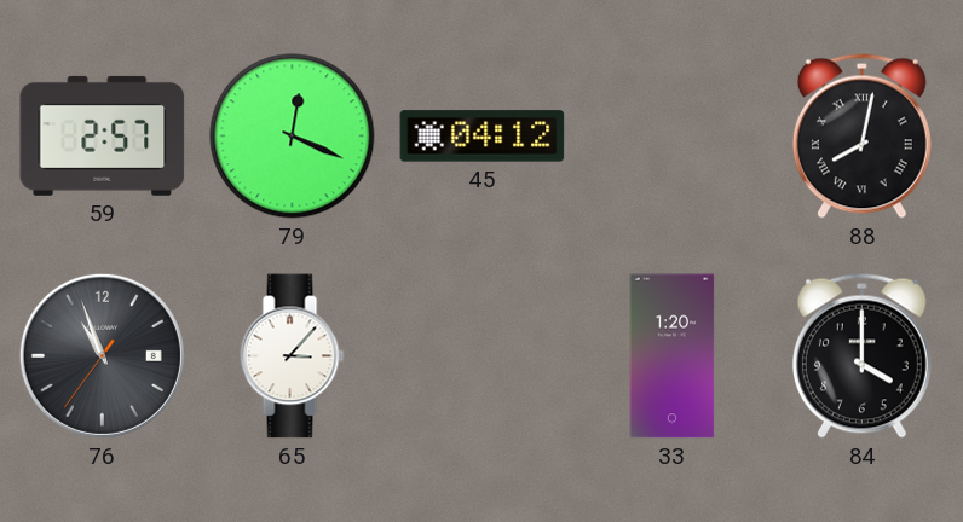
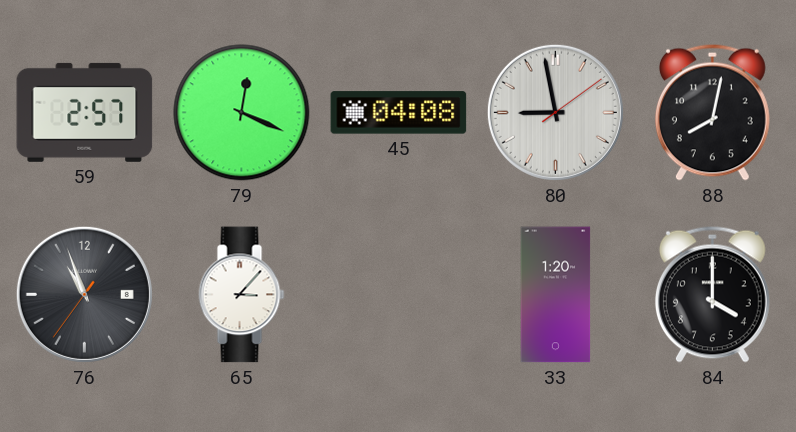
45: 04:12 -> 04:08
80: none -> 8:58
88 numerals: Roman -> Arabic
